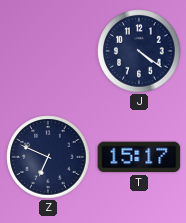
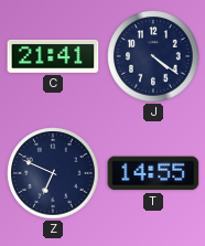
C: none -> 21:41
T: 15:17 -> 14:55
